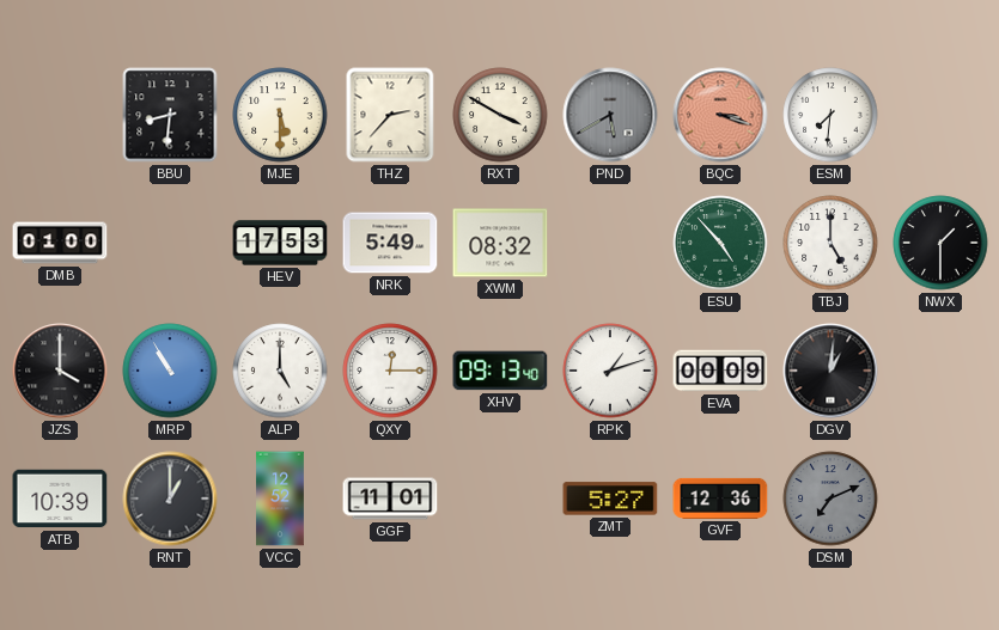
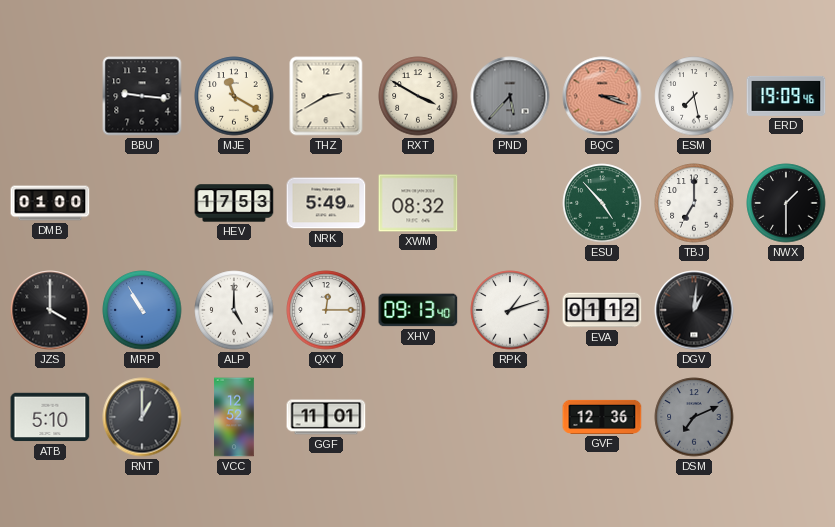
BBU: 8:31 -> 9:16
MJE: 5:30 -> 11:20
THZ: 2:37 -> 2:40
PND: 5:40 -> 5:37
ESM: 7:31 -> 7:28
ERD: none -> 19:09
TBJ: 5:00 -> 7:00
EVA: 00:09 -> 01:12
ATB: 10:39 -> 5:10
ZMT: 5:27 -> none
